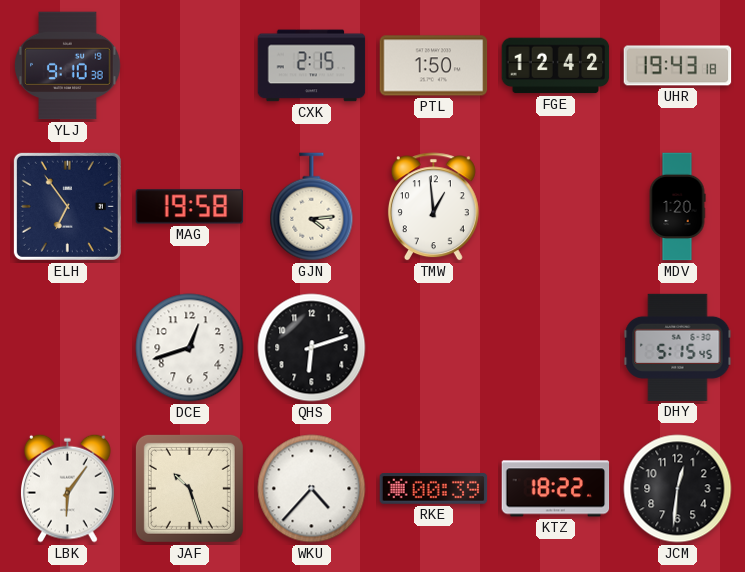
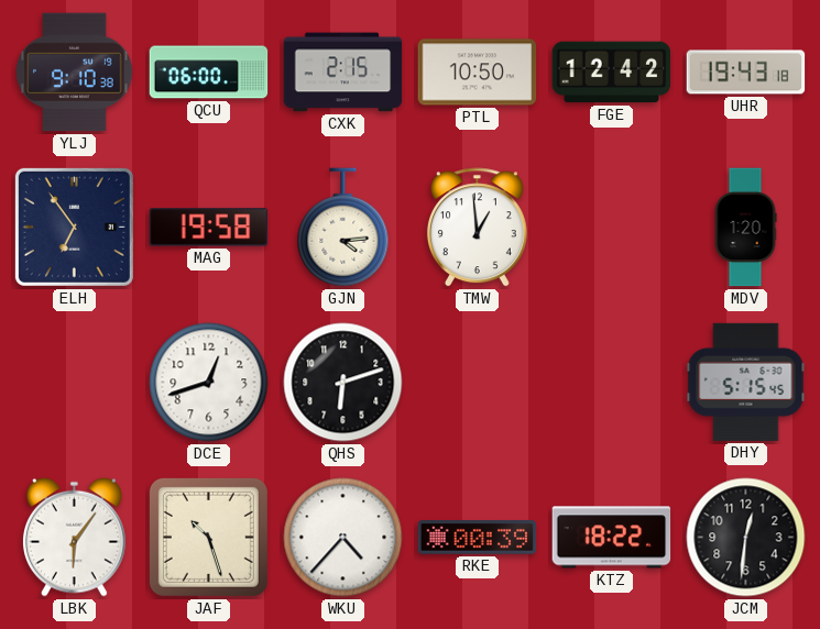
QCU: none -> 06:00
PTL: 1:50 -> 10:50
